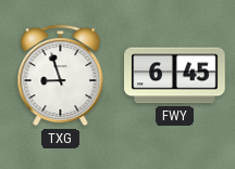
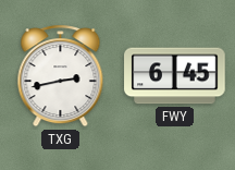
TXG: 8:57 -> 2:43
